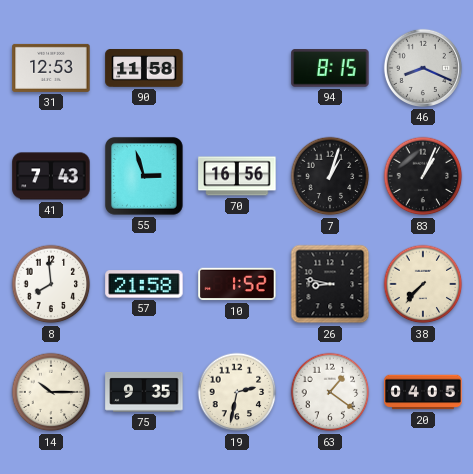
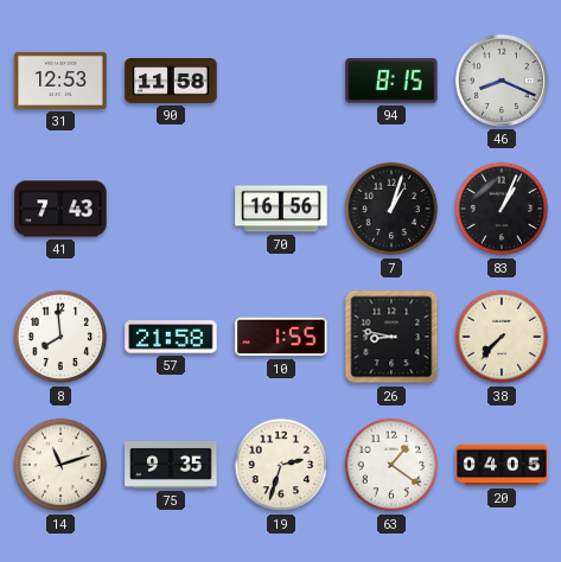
55: 2:57 -> none
10: 1:52 -> 1:55
14: 10:15 -> 11:12
19: 2:32 -> 2:33
